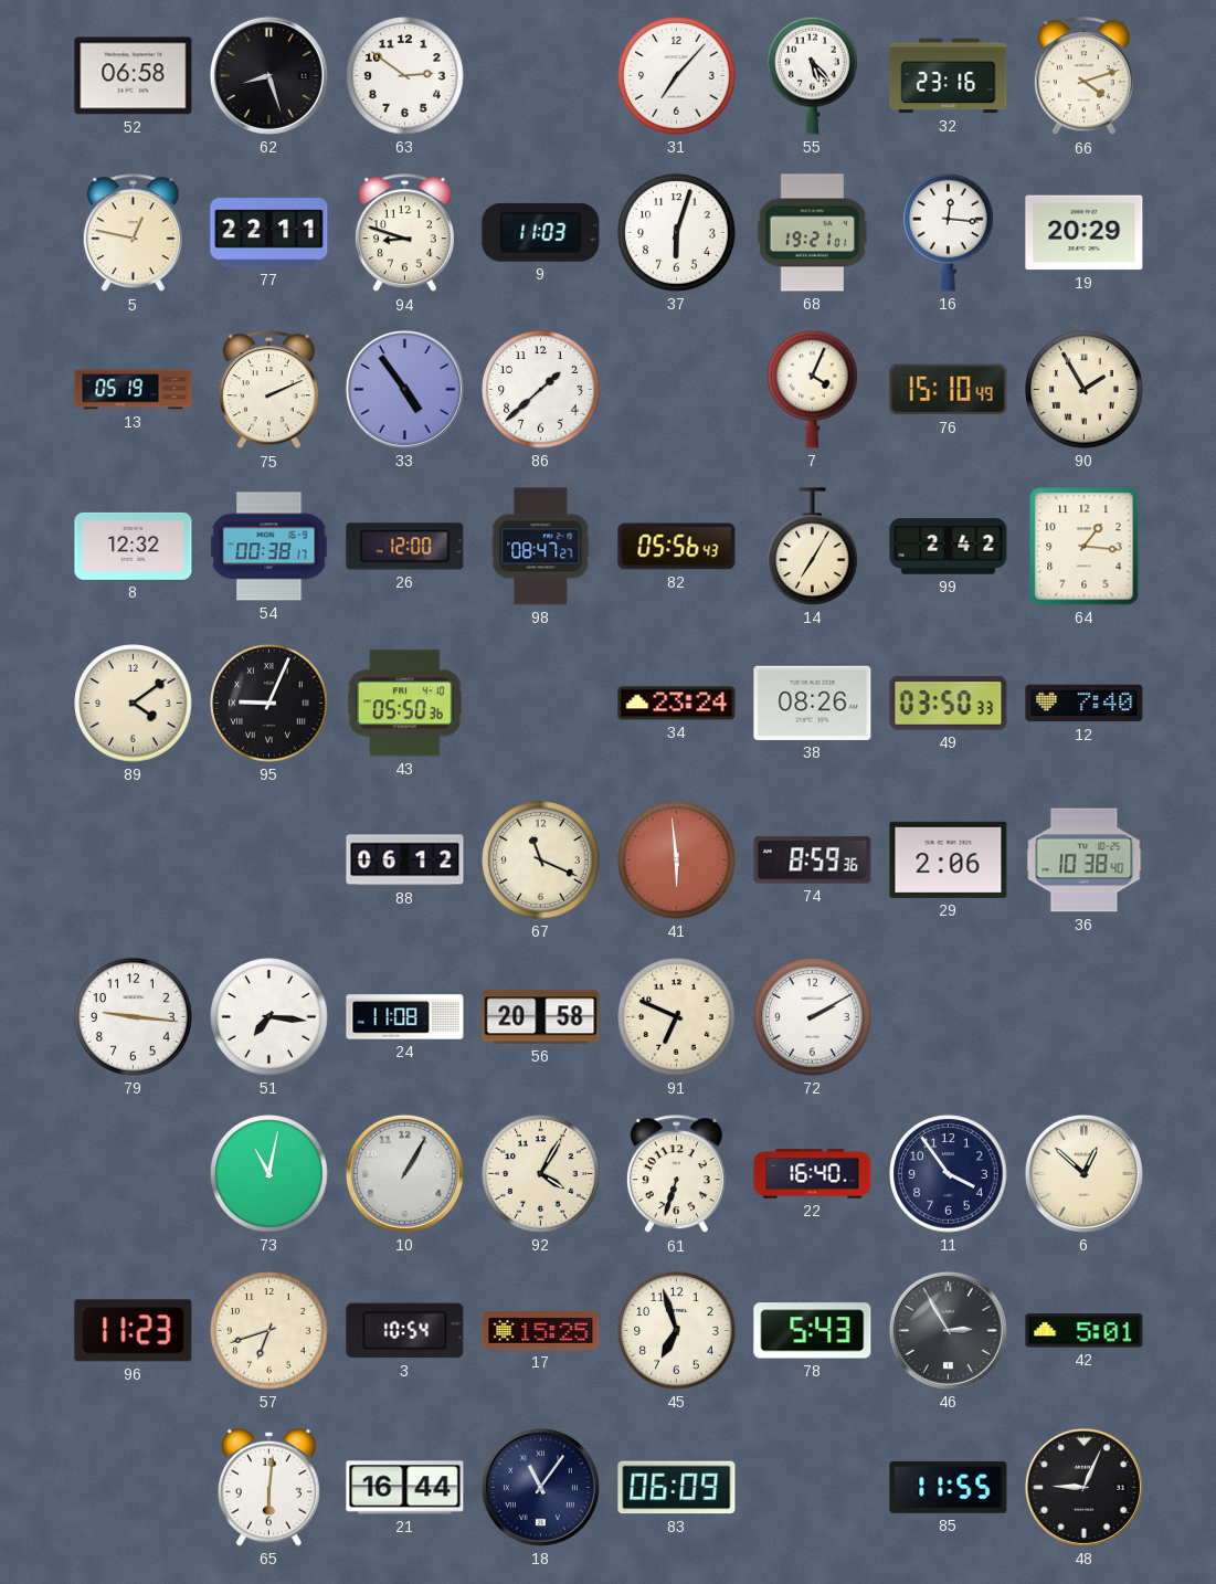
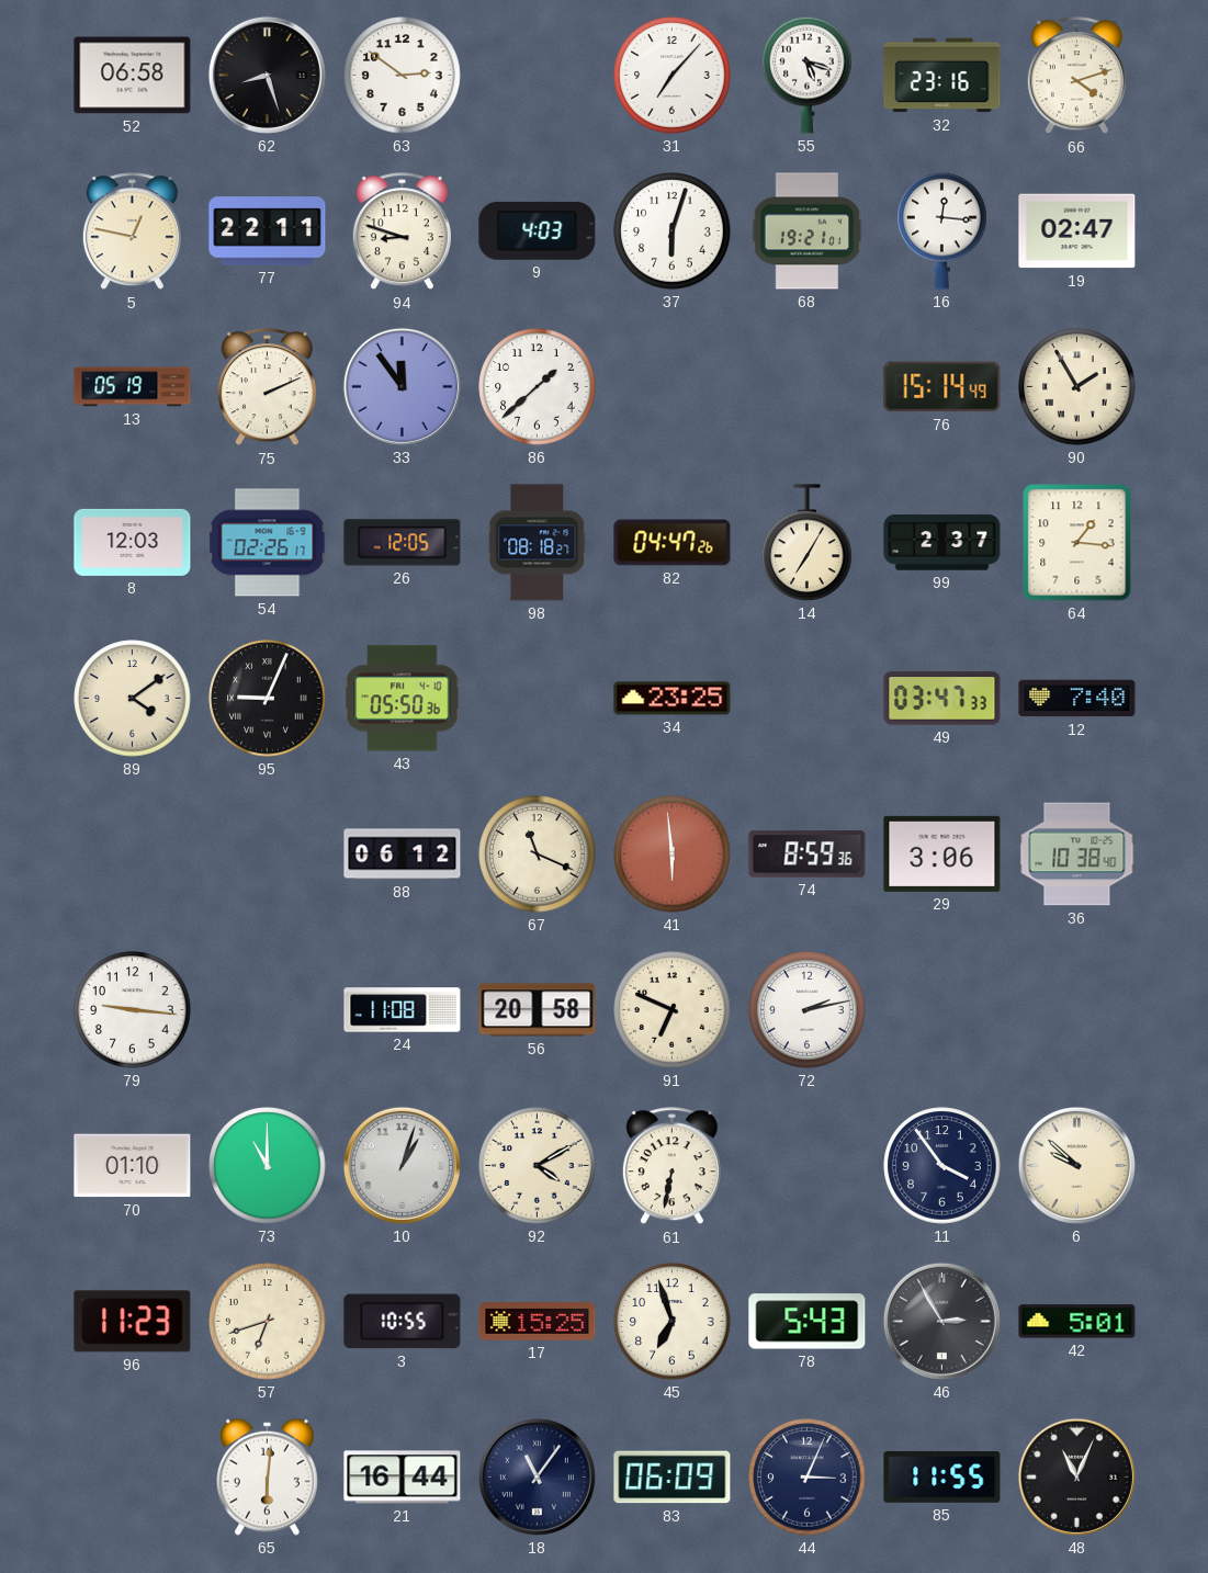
55: 5:23 -> 5:18
9: 11:03 -> 4:03
19: 20:29 -> 02:47
33: 4:54 -> 11:54
7: 4:04 -> none
76: 15:10 -> 15:14
8: 12:32 -> 12:03
54: 00:38 -> 02:26
26: 12:00 -> 12:05
98: 08:47 -> 08:18
82: 05:56 -> 04:47
99: 2:42 -> 2:37
34: 23:24 -> 23:25
38: 08:26 -> none
49: 03:50 -> 03:47
29: 2:06 -> 3:06
51: 7:16 -> none
72: 2:10 -> 2:13
70: none -> 01:10
73: 11:02 -> 11:00
10: 1:05 -> 1:03
92: 4:05 -> 4:10
61: 6:33 -> 6:32
22: 16:40 -> none
6: 12:52 -> 9:52
3: 10:54 -> 10:55
44: none -> 3:04
48: 9:04 -> 11:04
